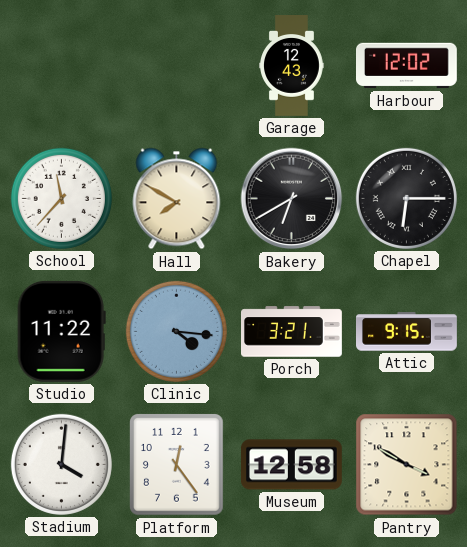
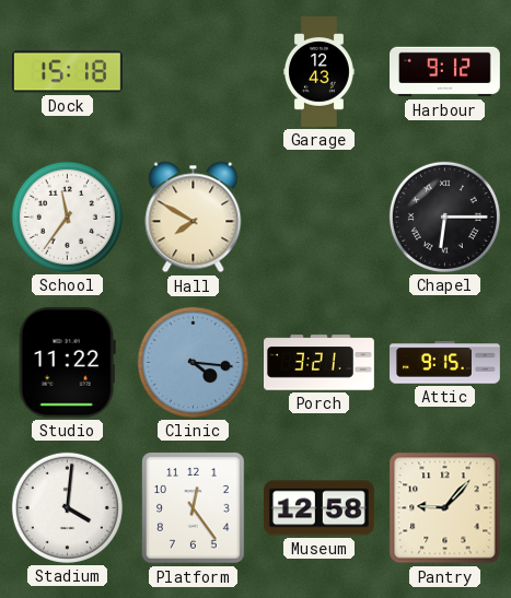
Dock: none -> 15:18
Harbour: 12:02 -> 9:12
School: 11:37 -> 11:36
Bakery: 6:40 -> none
Pantry: 3:50 -> 9:07
